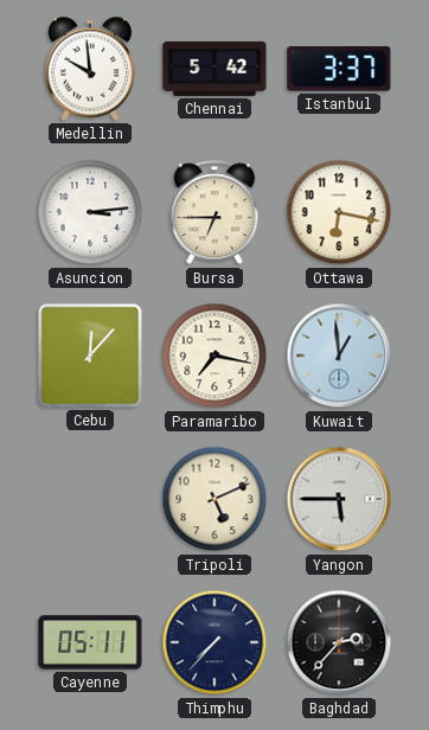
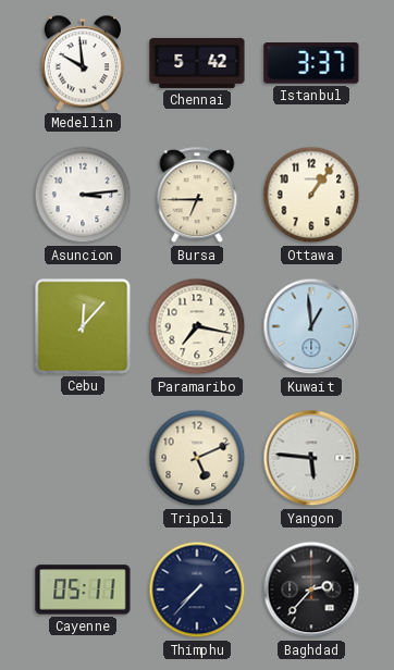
Ottawa: 6:17 -> 1:06
Yangon: 5:45 -> 5:46
